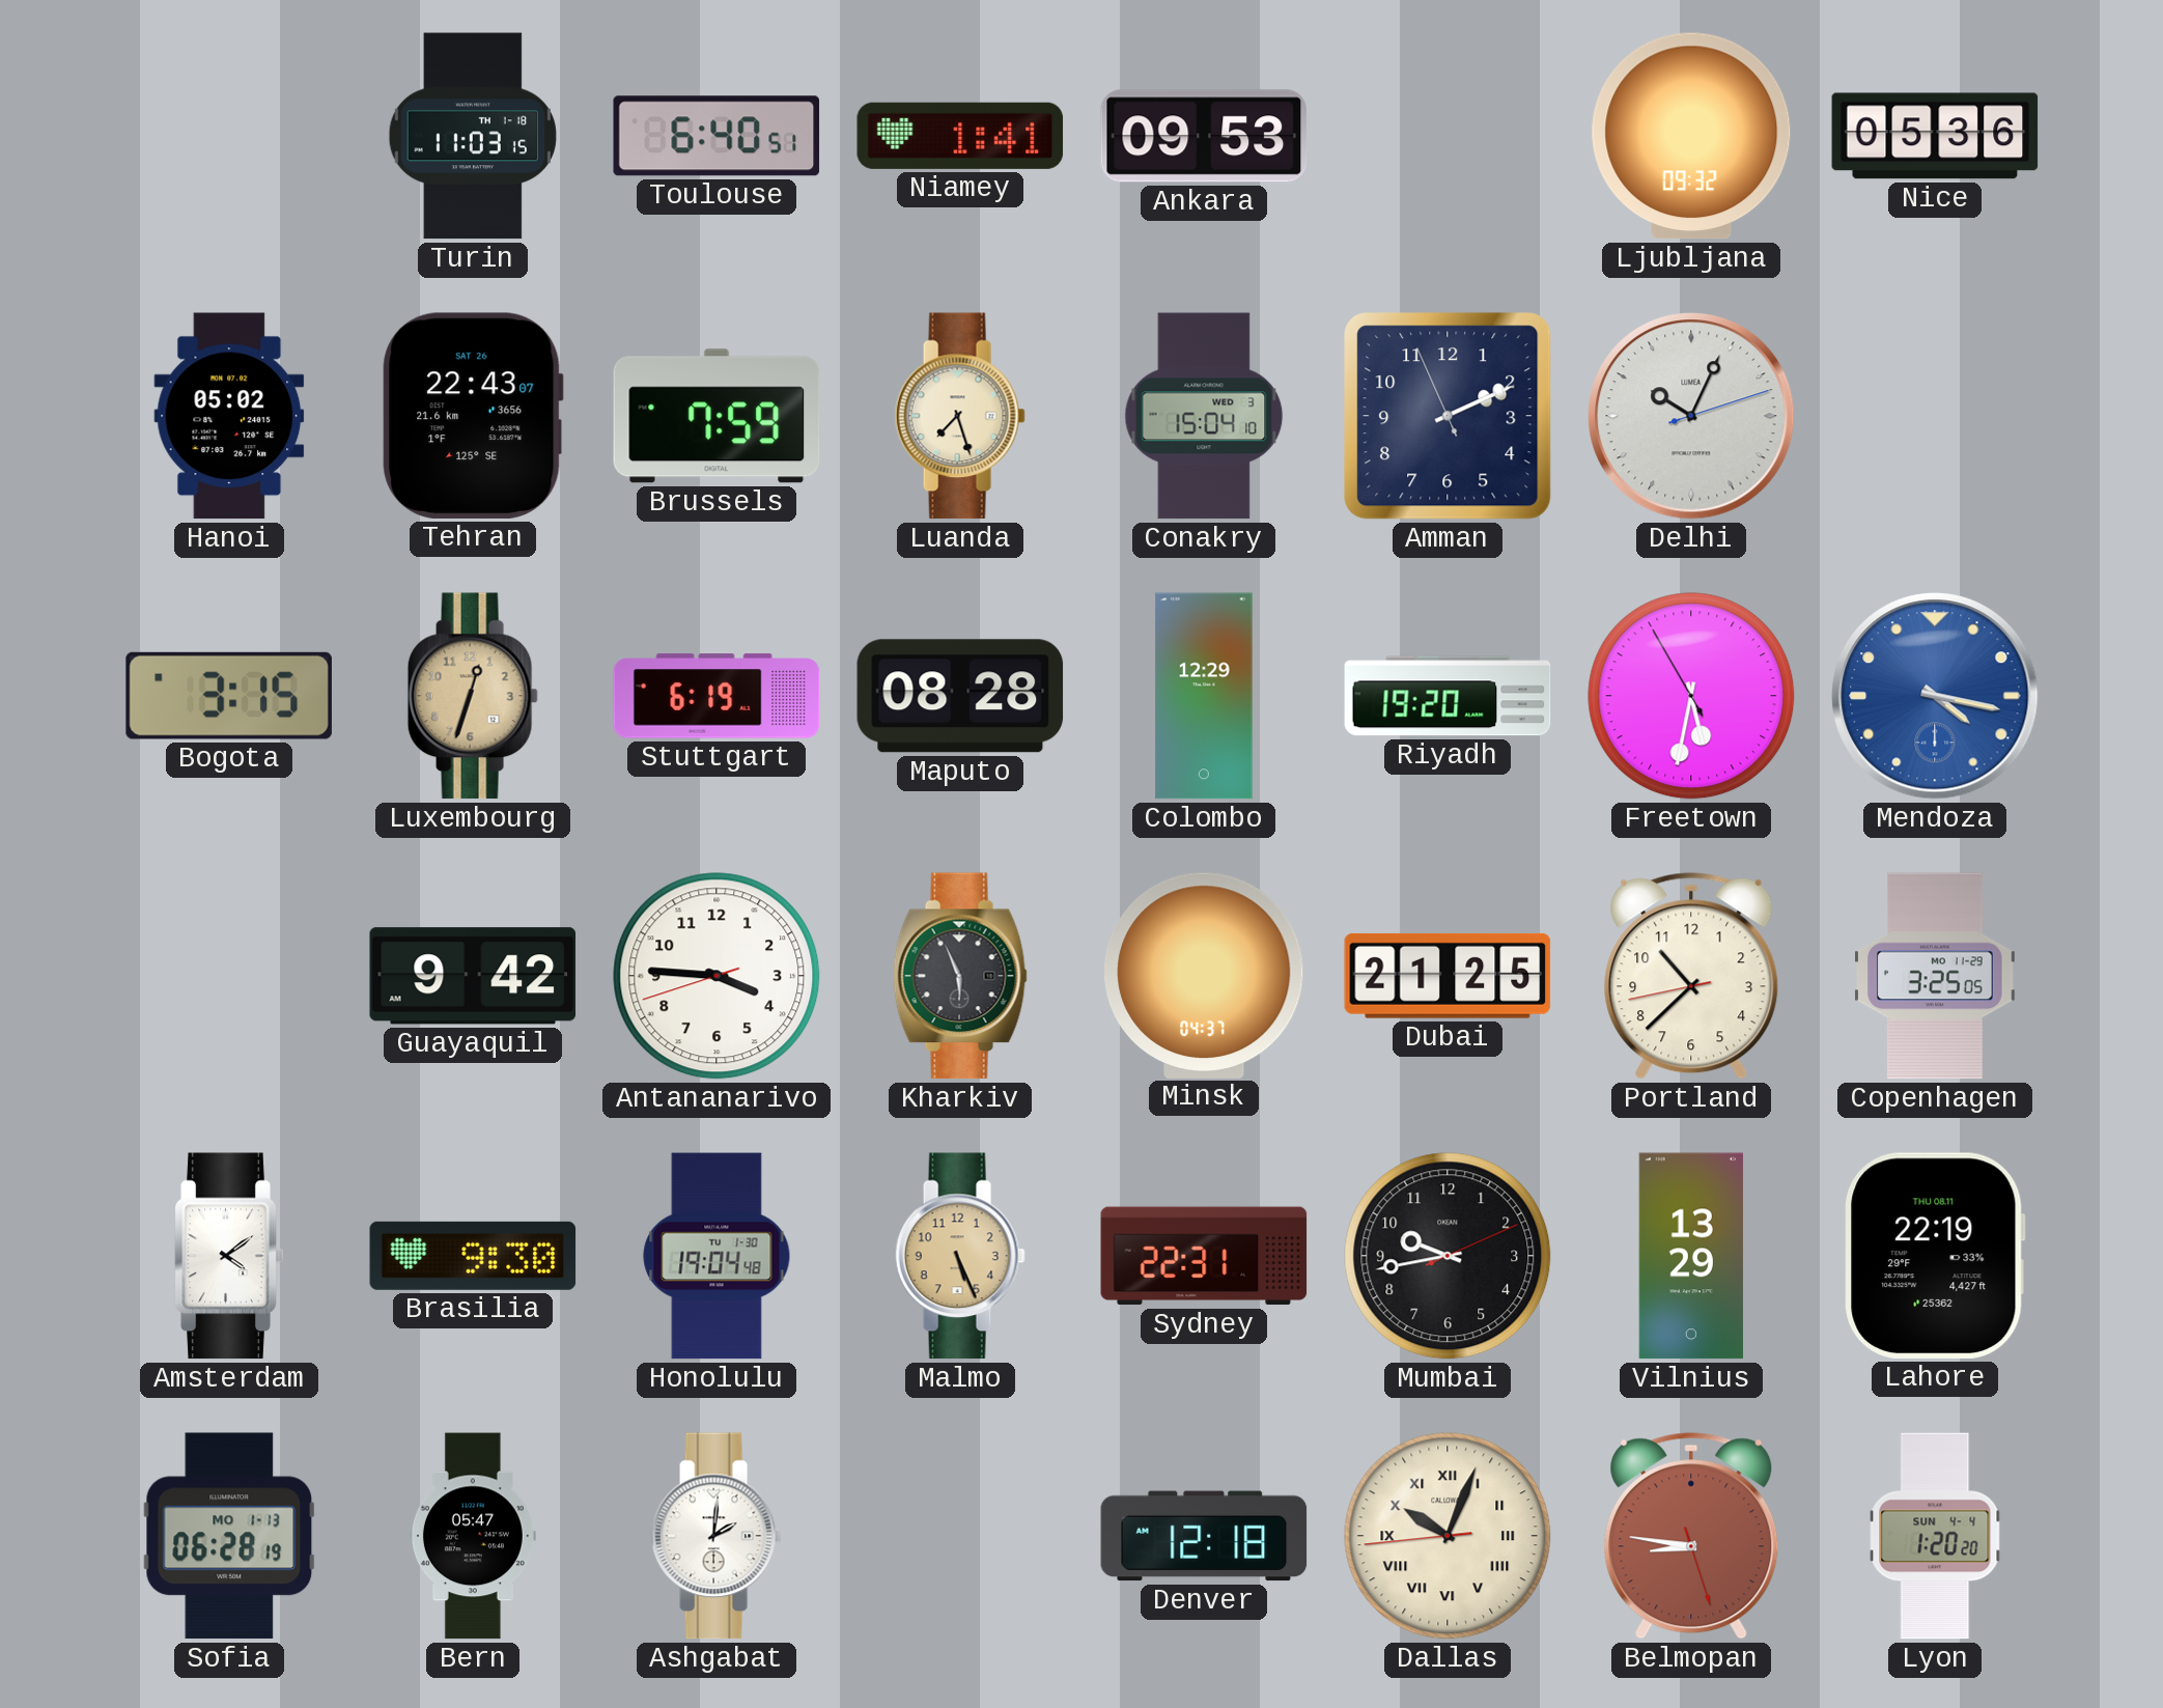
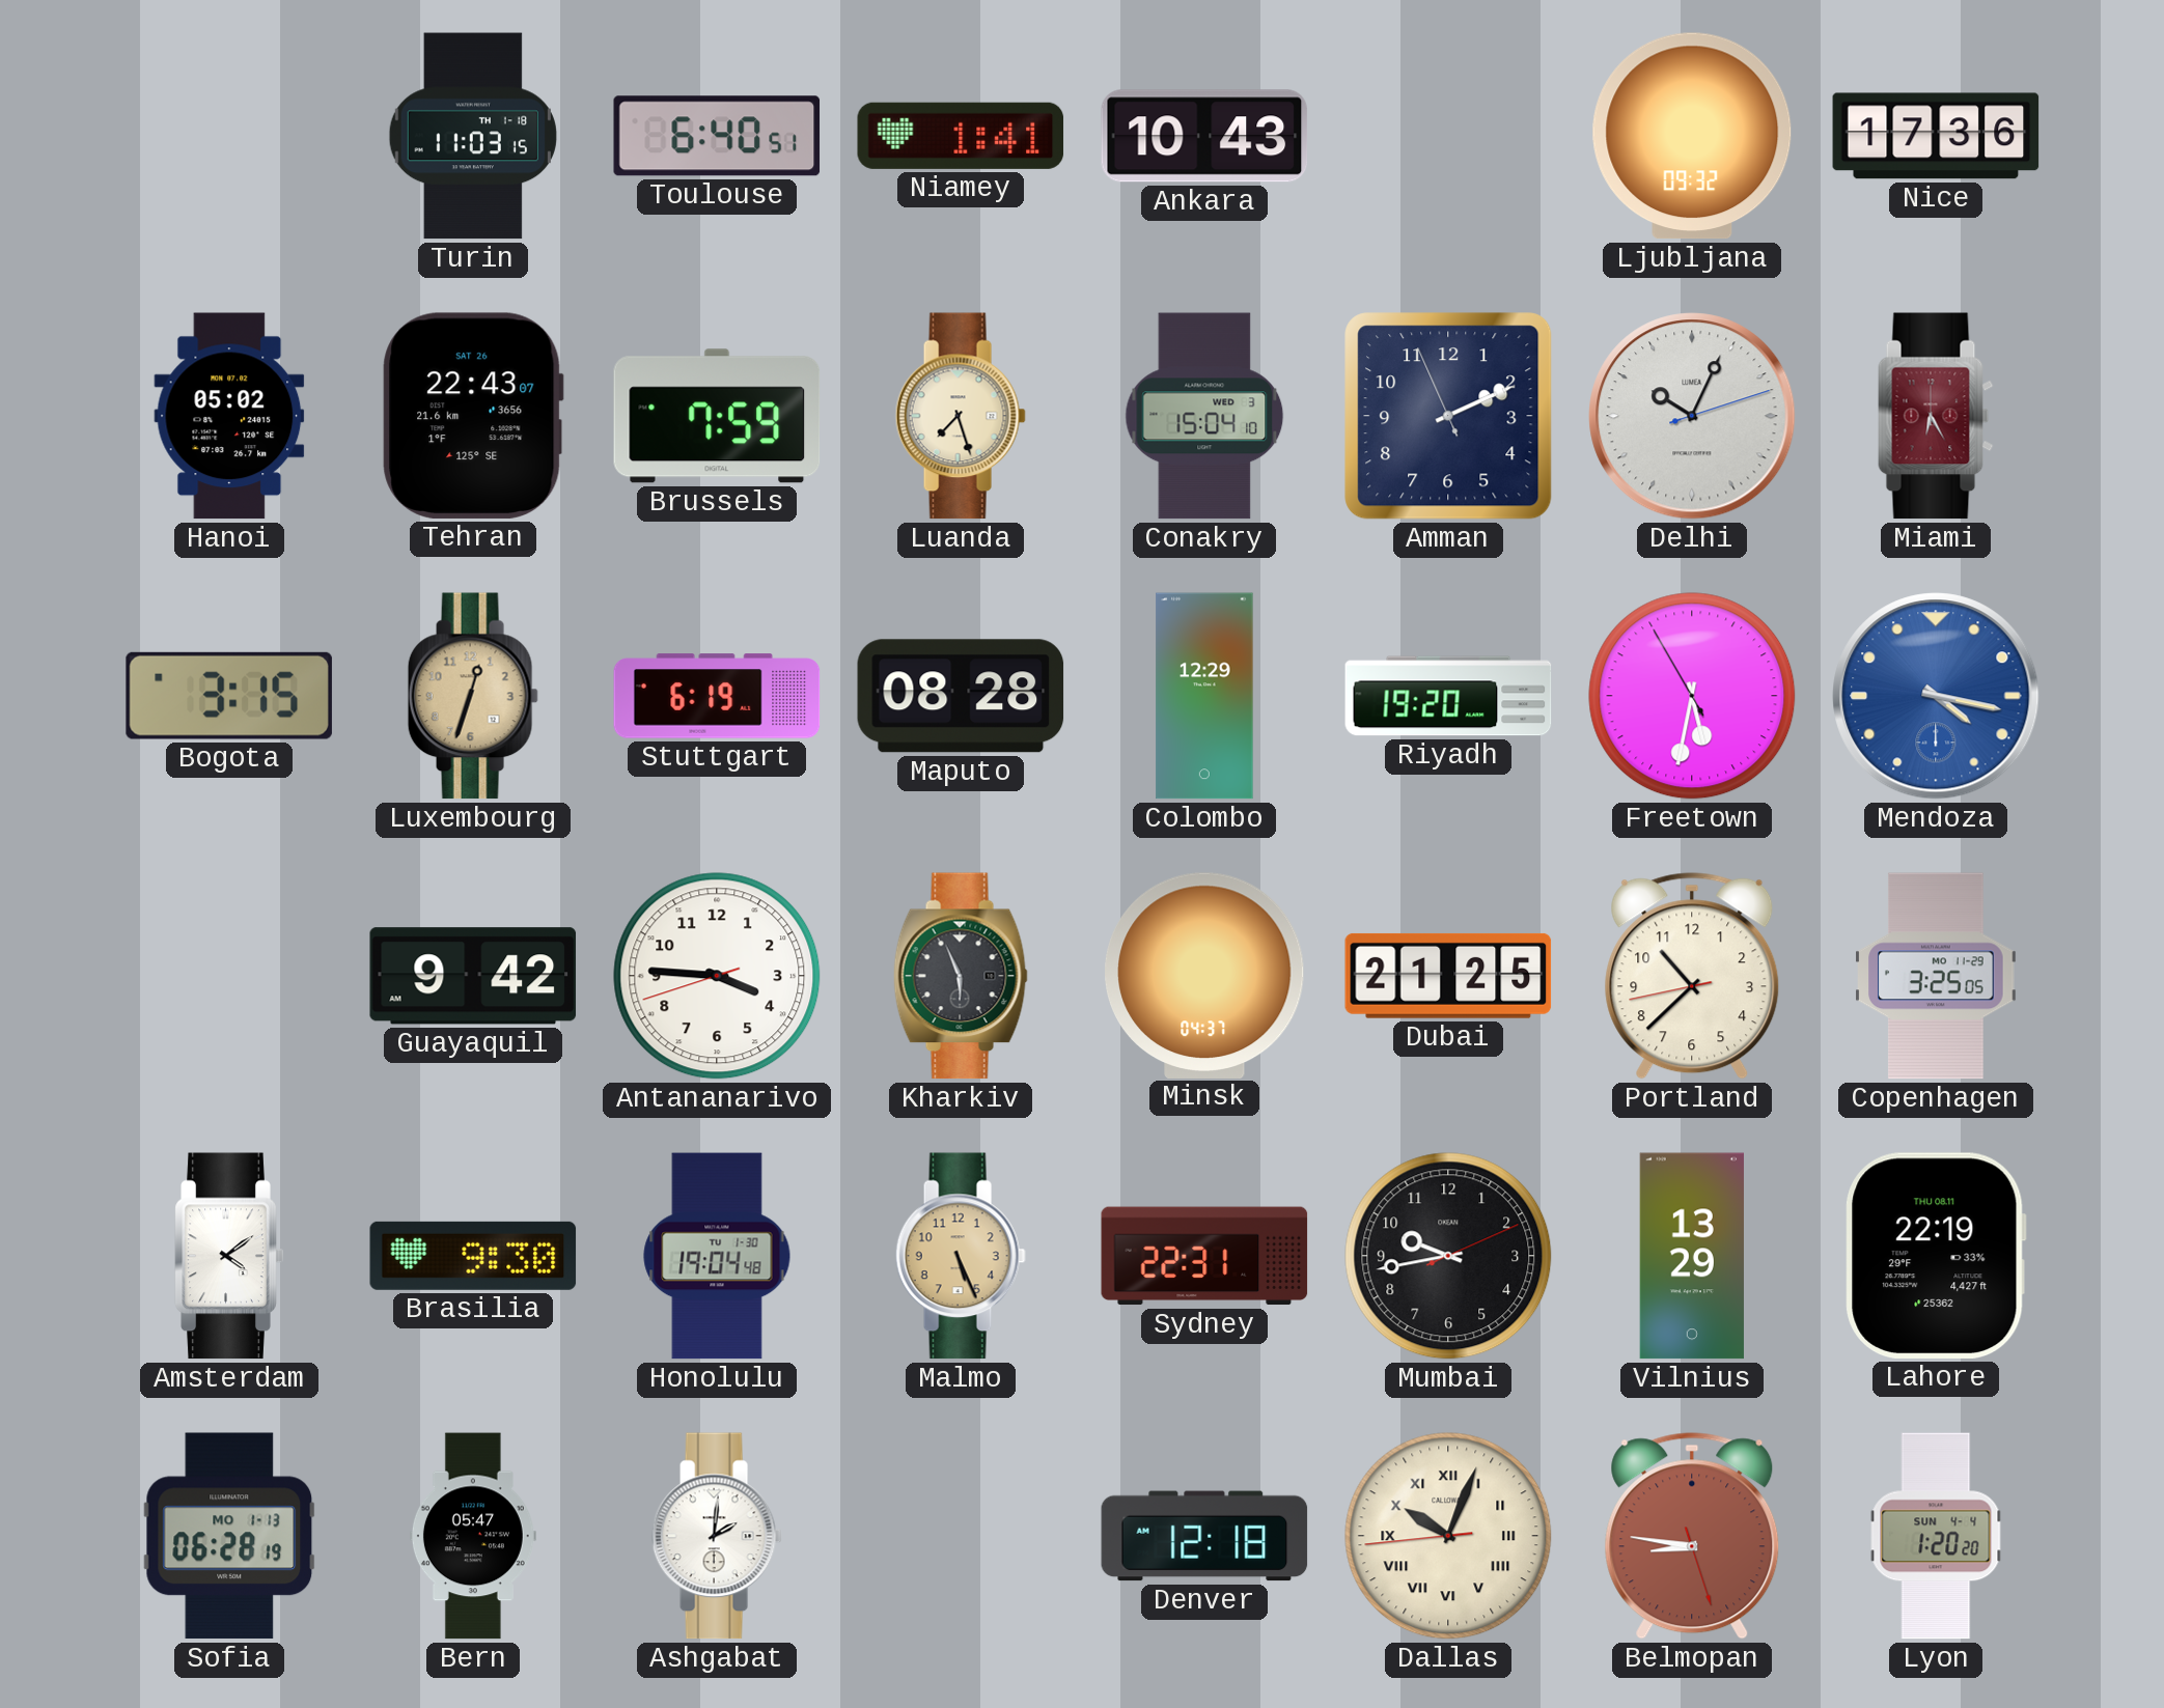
Ankara: 09:53 -> 10:43
Nice: 05:36 -> 17:36
Miami: none -> 6:25
